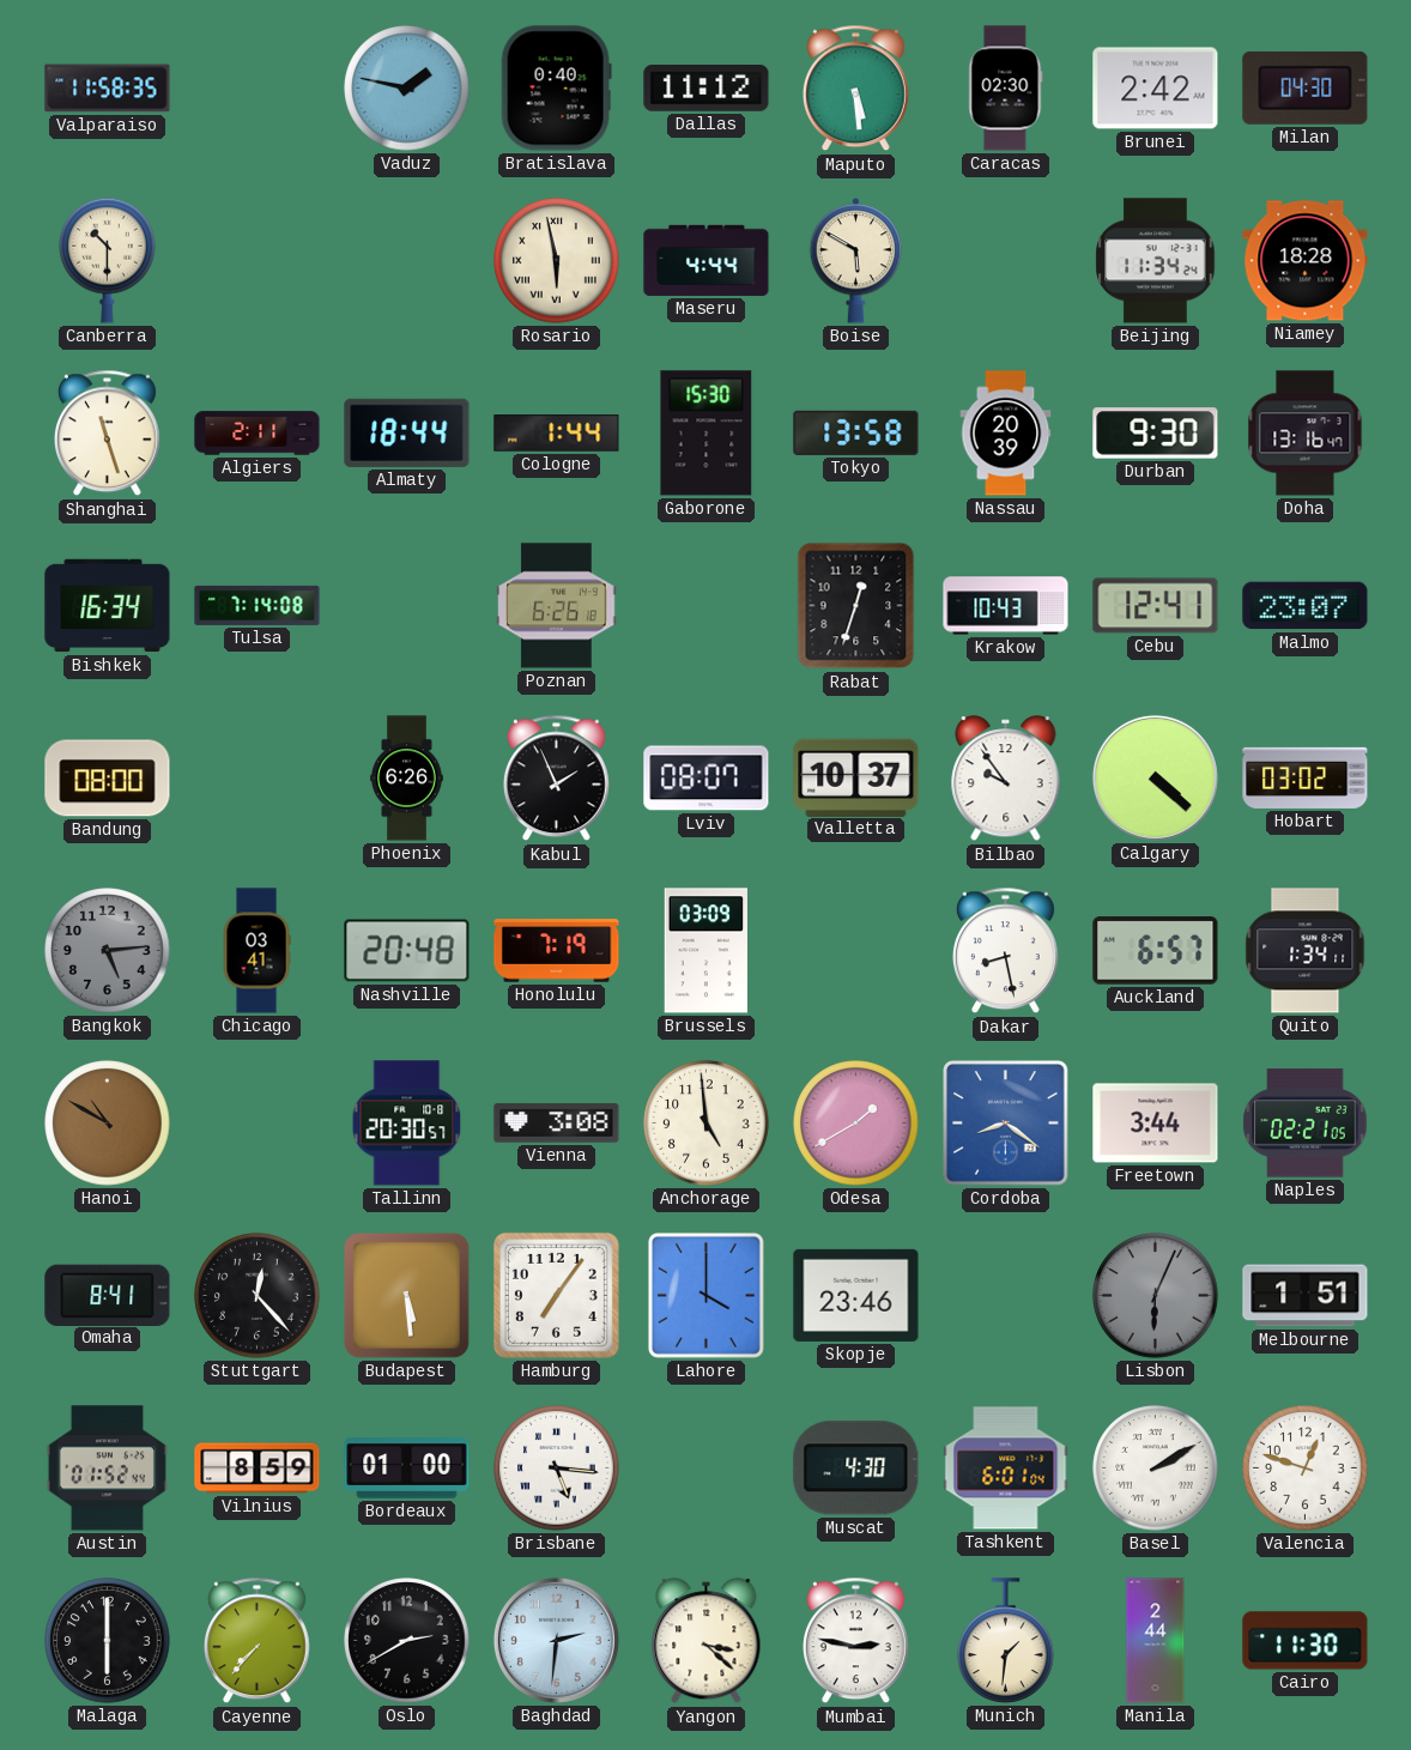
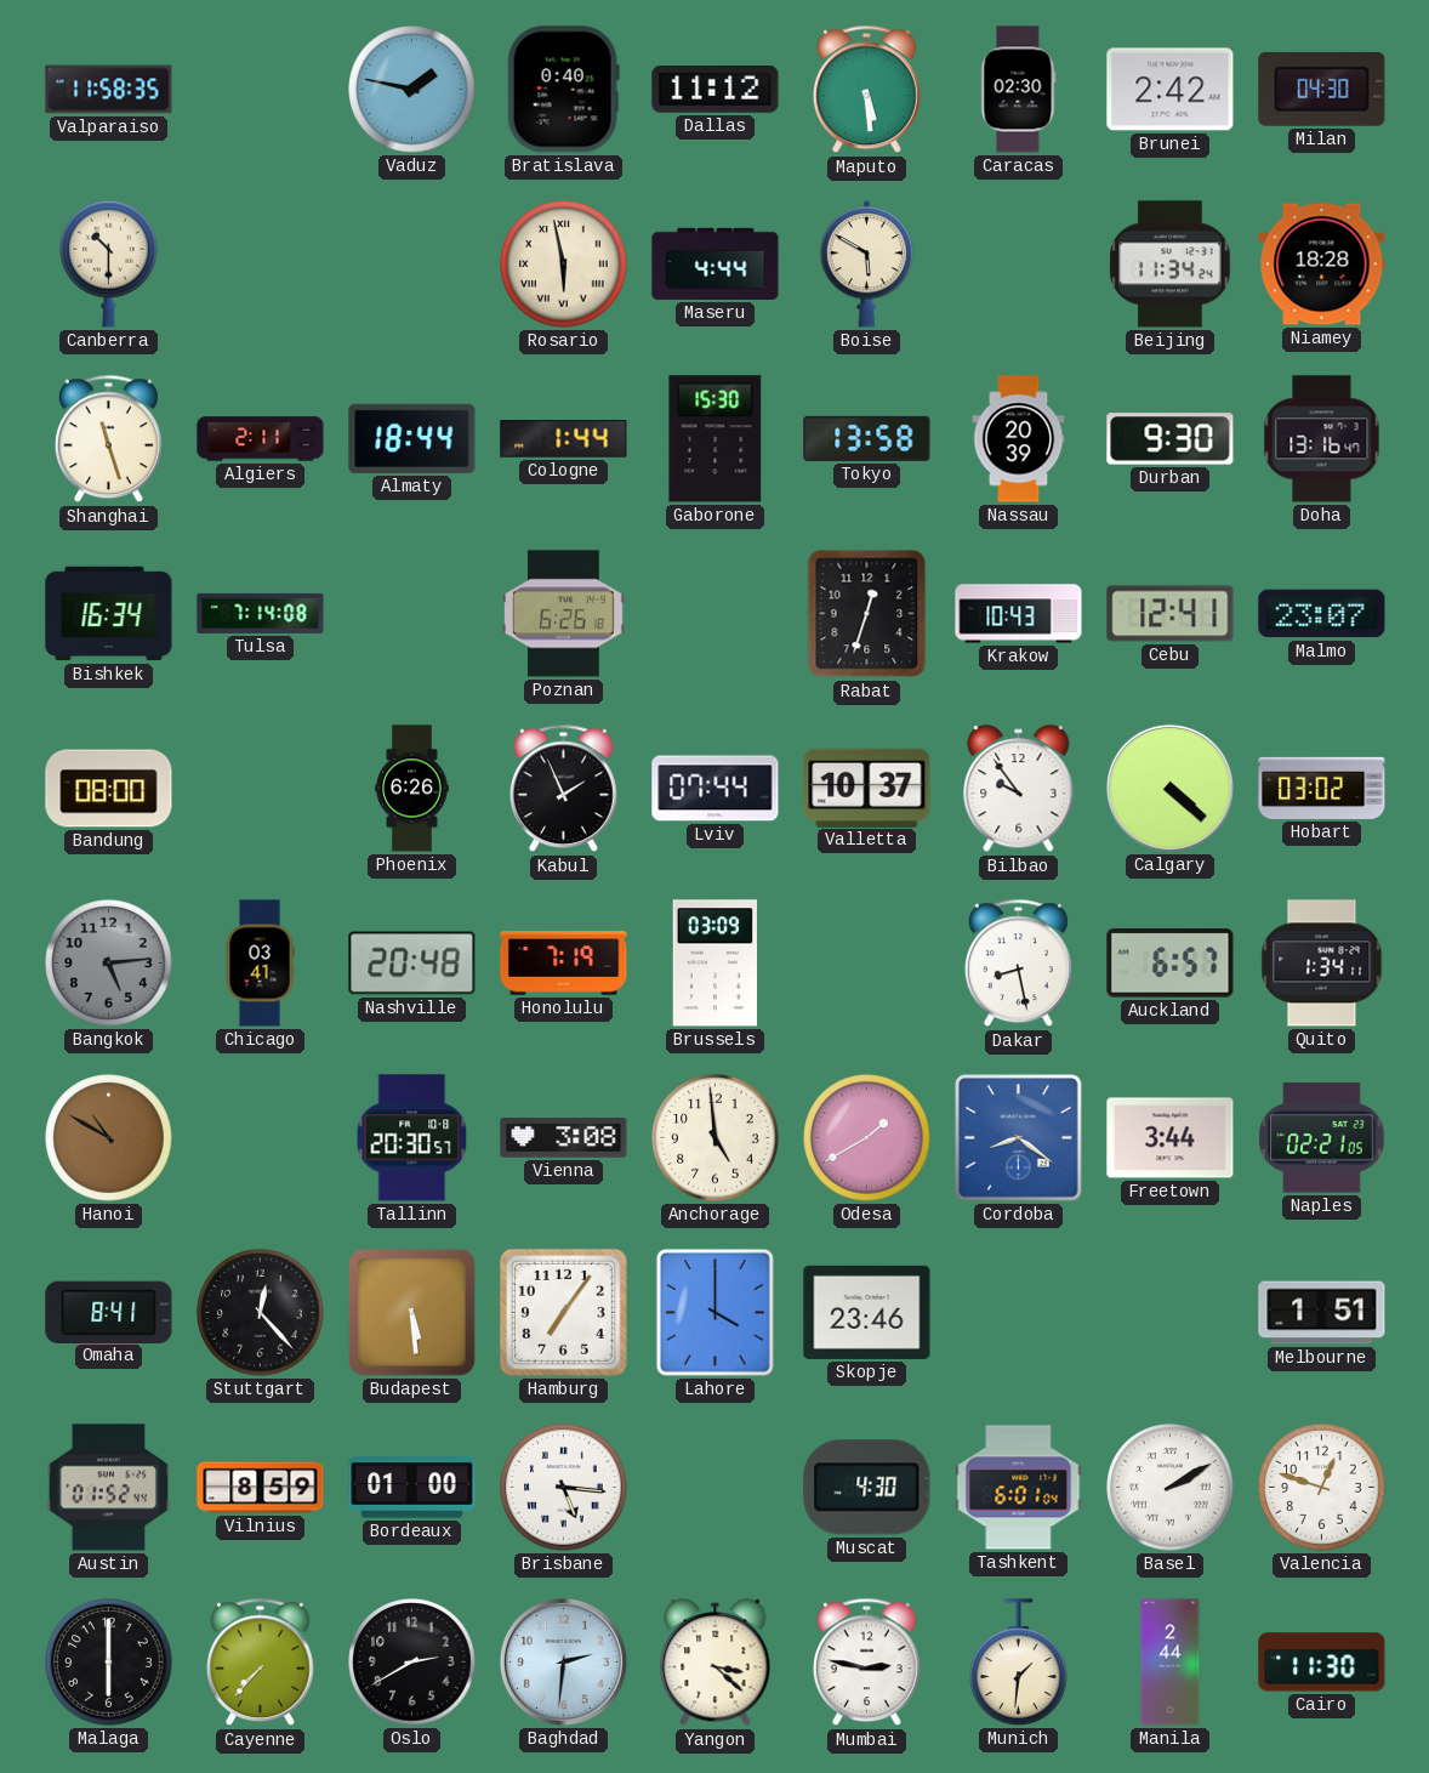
Lviv: 08:07 -> 07:44
Lisbon: 6:04 -> none
